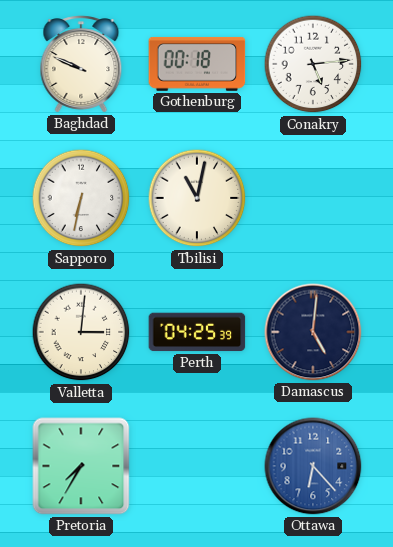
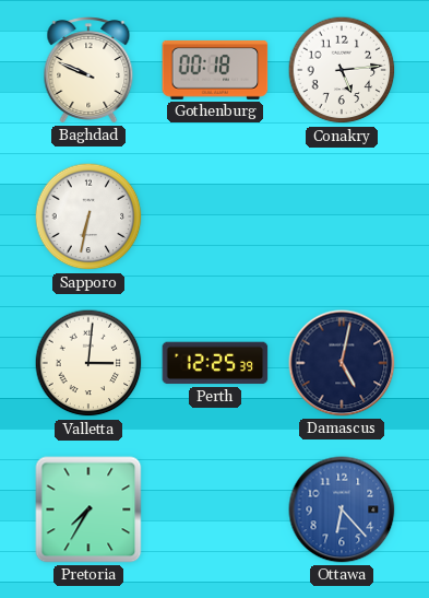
Tbilisi: 11:02 -> none
Perth: 04:25 -> 12:25
Damascus: 5:01 -> 5:02
